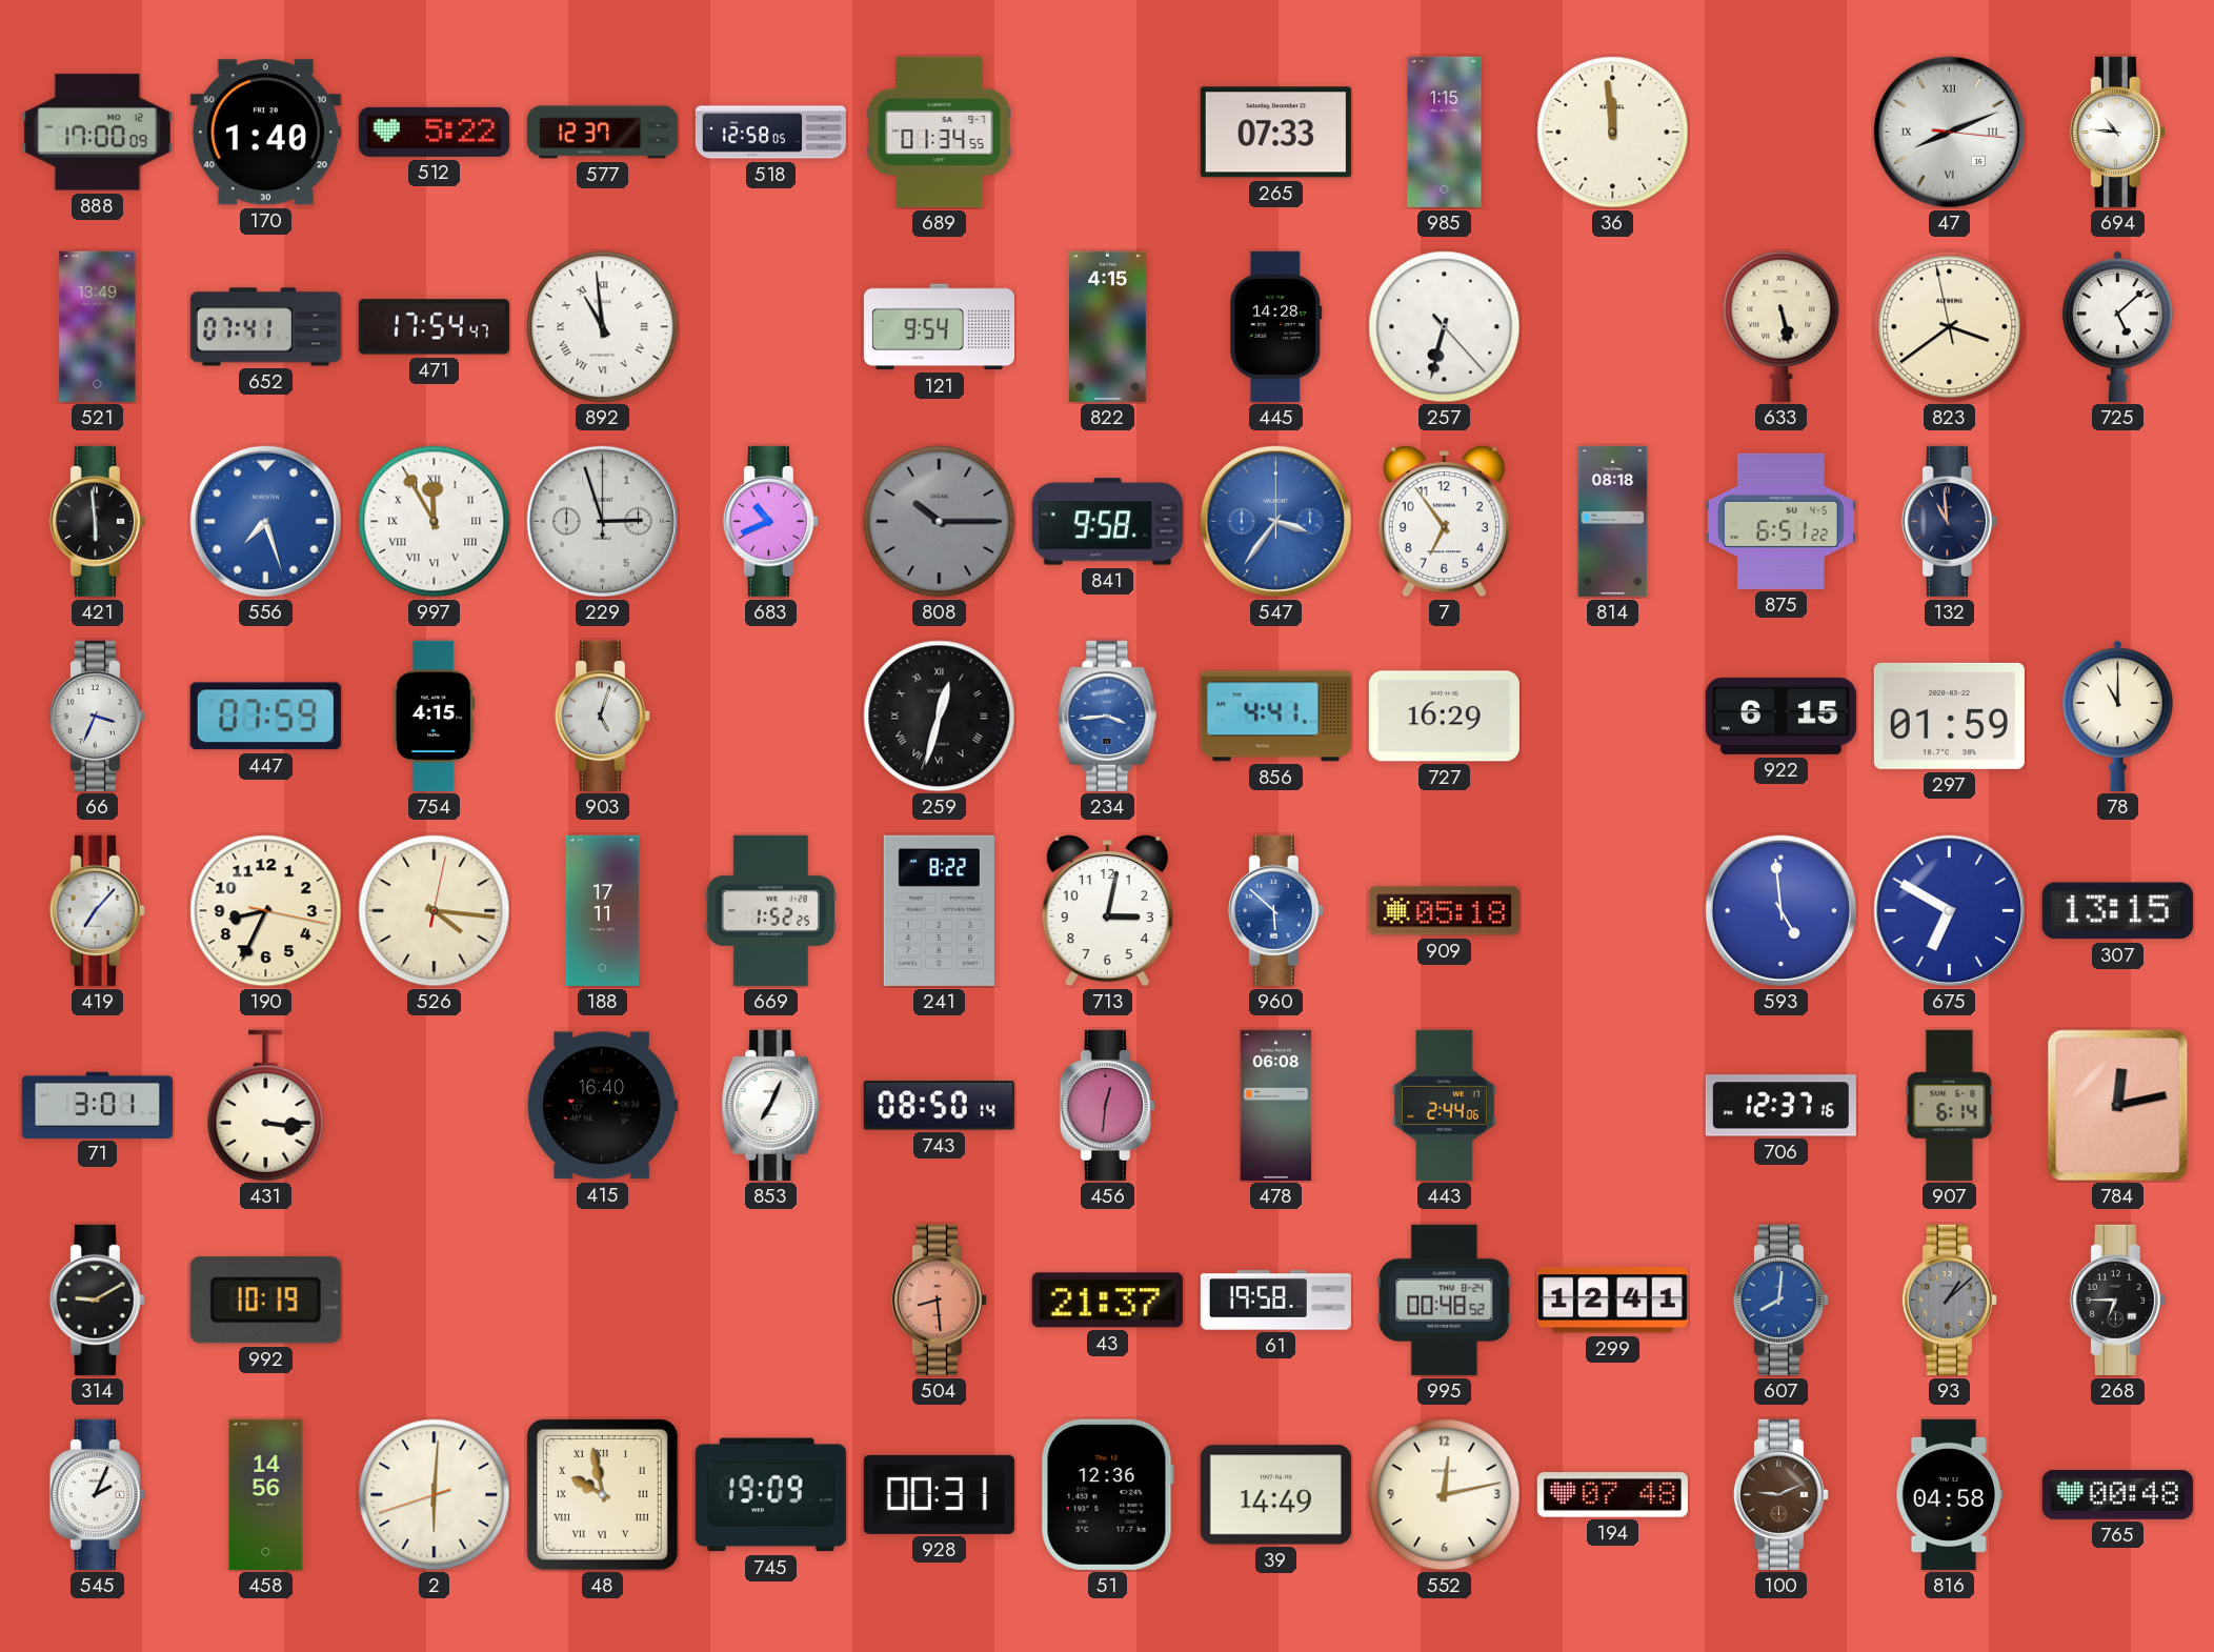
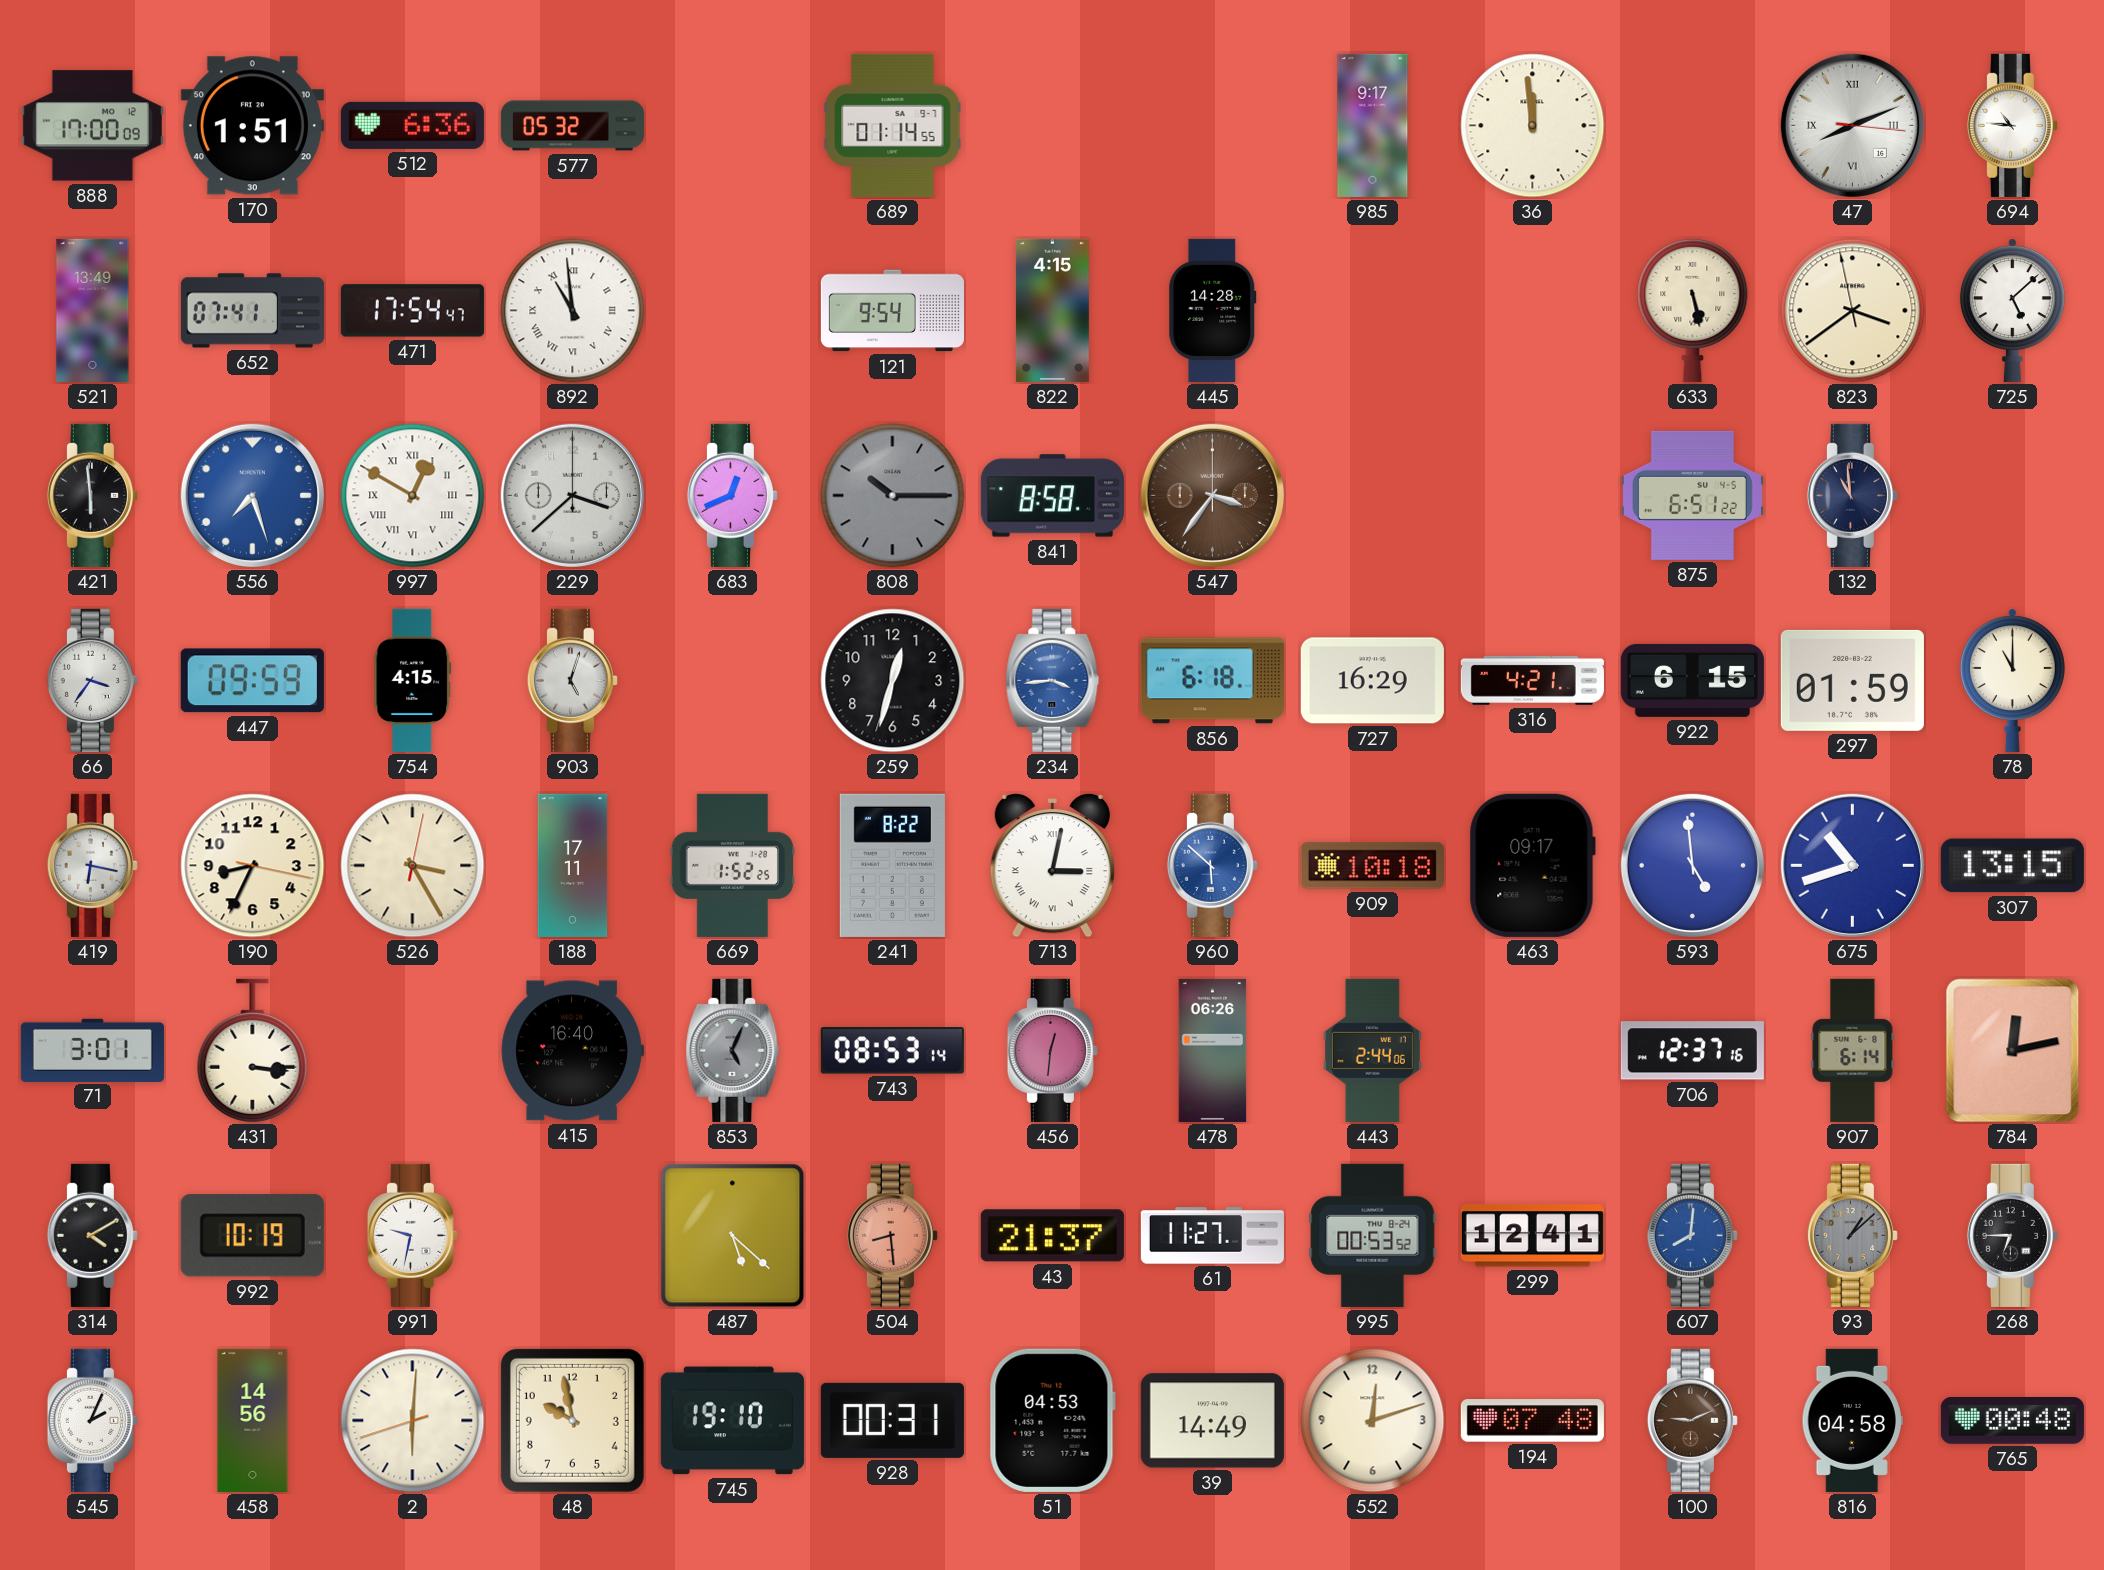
170: 1:40 -> 1:51
512: 5:22 -> 6:36
577: 12:37 -> 05:32
518: 12:58 -> none
689: 01:34 -> 01:14
265: 07:33 -> none
985: 1:15 -> 9:17
257: 6:32 -> none
997: 11:55 -> 12:50
229: 2:57 -> 3:38
683: 10:41 -> 12:41
841: 9:58 -> 8:58
547 dial: blue -> brown
7: 6:54 -> none
814: 08:18 -> none
66: 3:34 -> 3:36
447: 07:59 -> 09:59
259 numerals: Roman -> Arabic
856: 4:41 -> 6:18
316: none -> 4:21
419: 7:07 -> 6:17
526: 4:16 -> 3:25
713 numerals: Arabic -> Roman
909: 05:18 -> 10:18
463: none -> 09:17
675: 6:50 -> 10:42
853: 7:04 -> 5:04
853 dial: white -> grey
743: 08:50 -> 08:53
478: 06:08 -> 06:26
314: 9:10 -> 4:10
991: none -> 9:32
487: none -> 5:22
61: 19:58 -> 11:27
995: 00:48 -> 00:53
48 numerals: Roman -> Arabic
745: 19:09 -> 19:10
51: 12:36 -> 04:53
552: 12:13 -> 12:12
